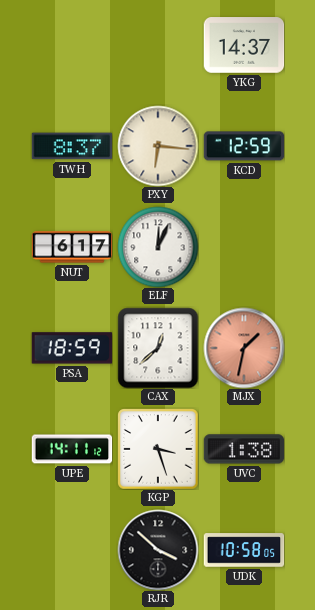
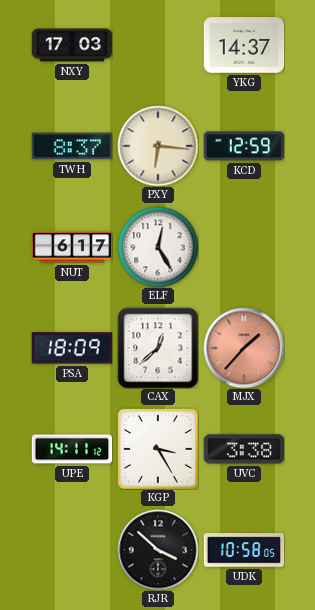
NXY: none -> 17:03
ELF: 12:04 -> 12:25
PSA: 18:59 -> 18:09
MJX: 1:32 -> 1:37
KGP: 3:27 -> 3:25
UVC: 1:38 -> 3:38
